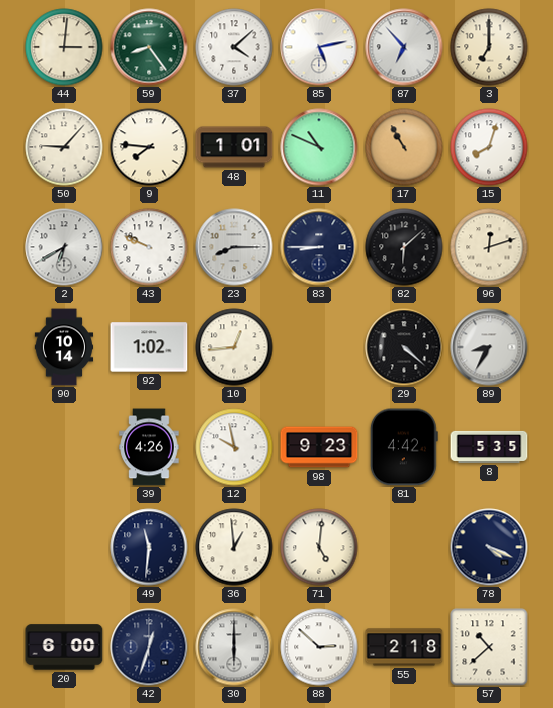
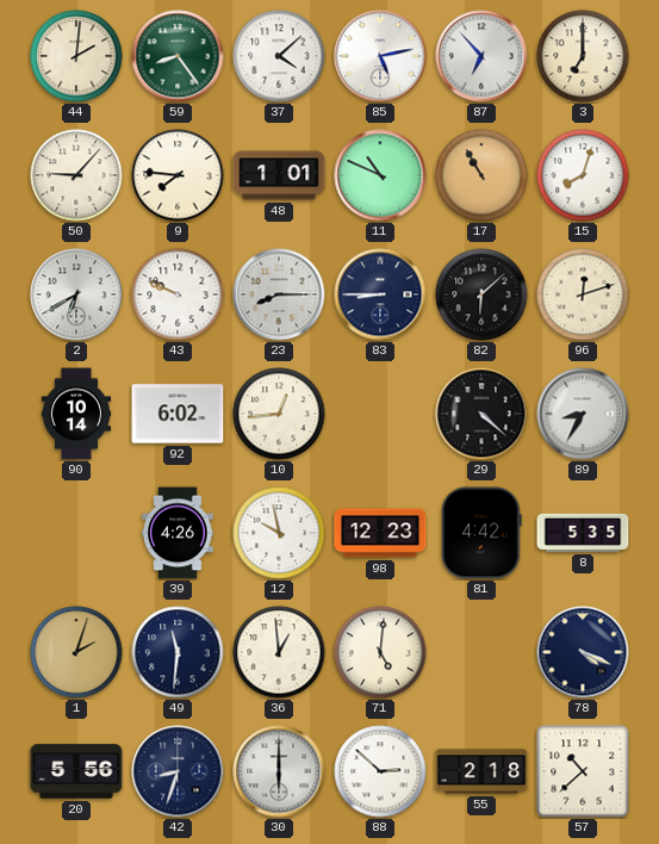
44: 3:01 -> 2:01
92: 1:02 -> 6:02
98: 9:23 -> 12:23
1: none -> 2:03
20: 6:00 -> 5:56
42: 12:33 -> 8:33
